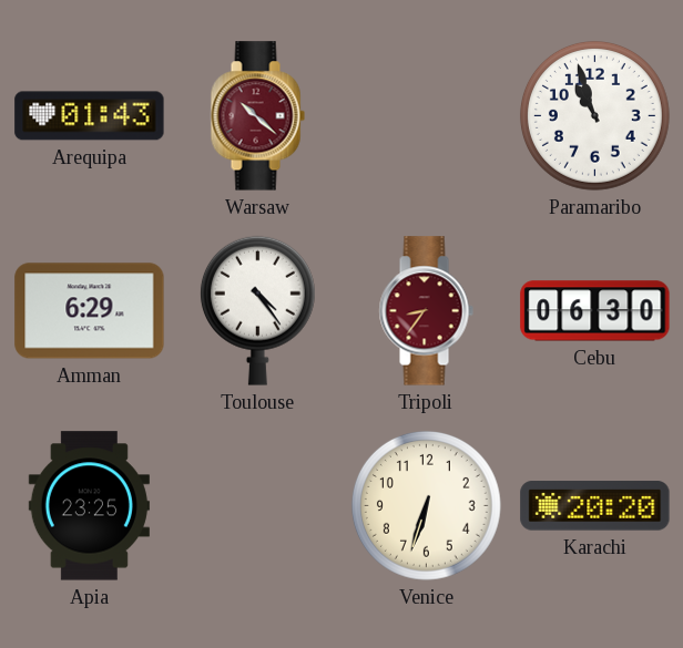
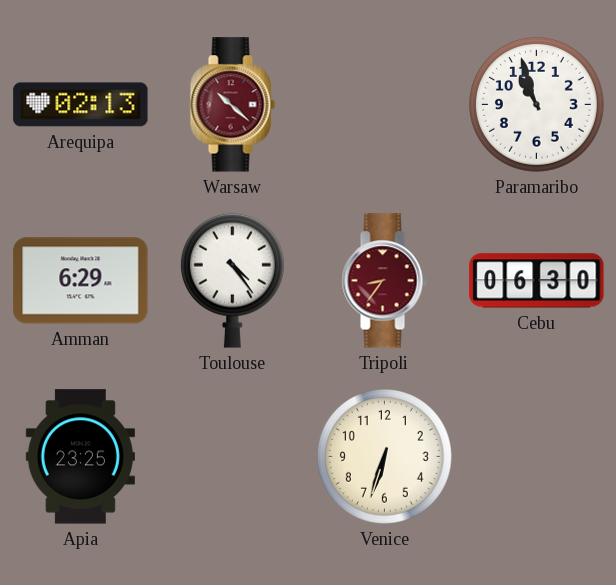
Arequipa: 01:43 -> 02:13
Karachi: 20:20 -> none
